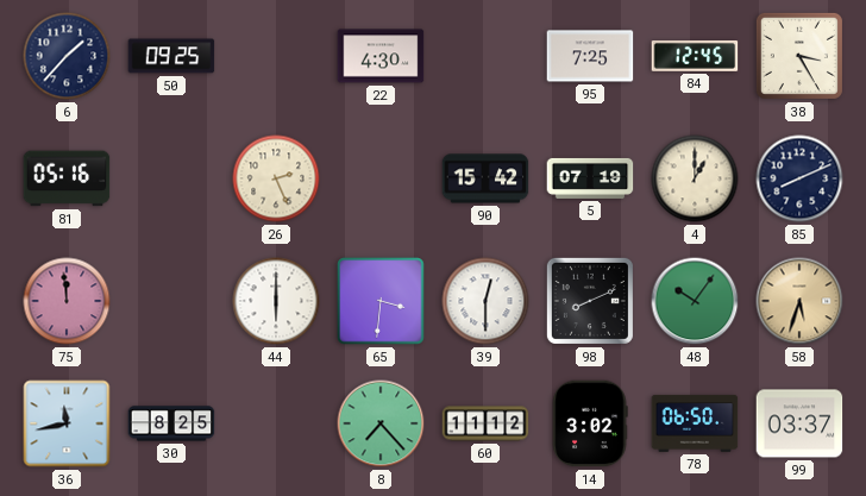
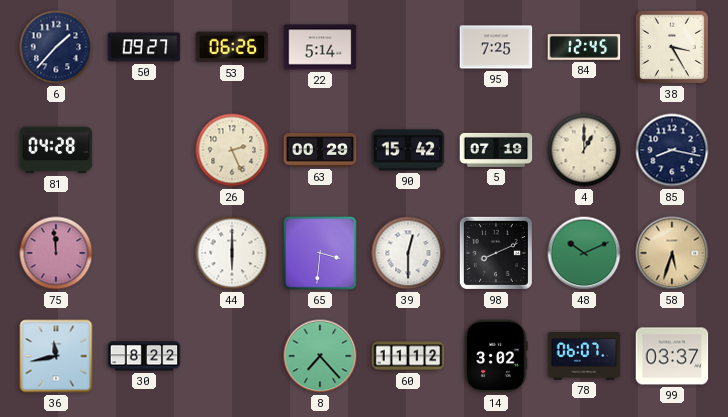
50: 09:25 -> 09:27
53: none -> 06:26
22: 4:30 -> 5:14
81: 05:16 -> 04:28
63: none -> 00:29
85: 8:11 -> 8:17
48: 10:06 -> 10:11
30: 8:25 -> 8:22
78: 06:50 -> 06:07
